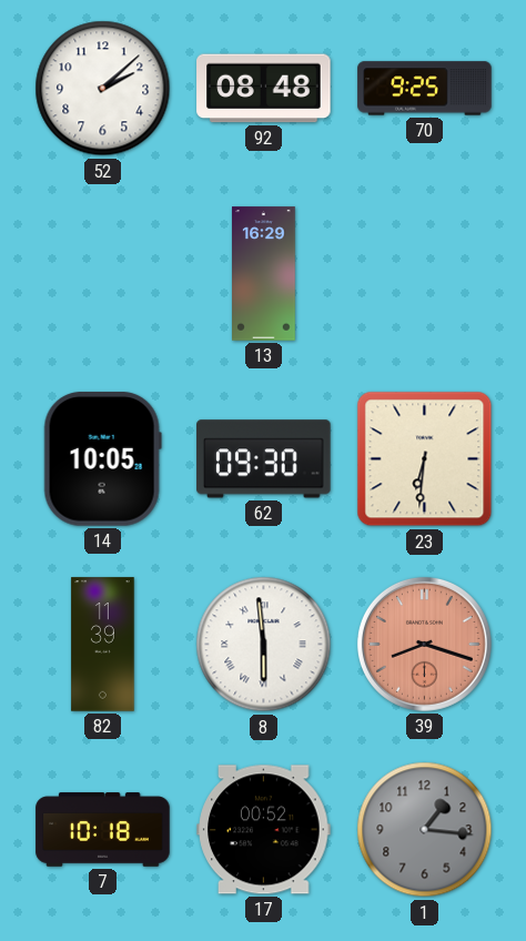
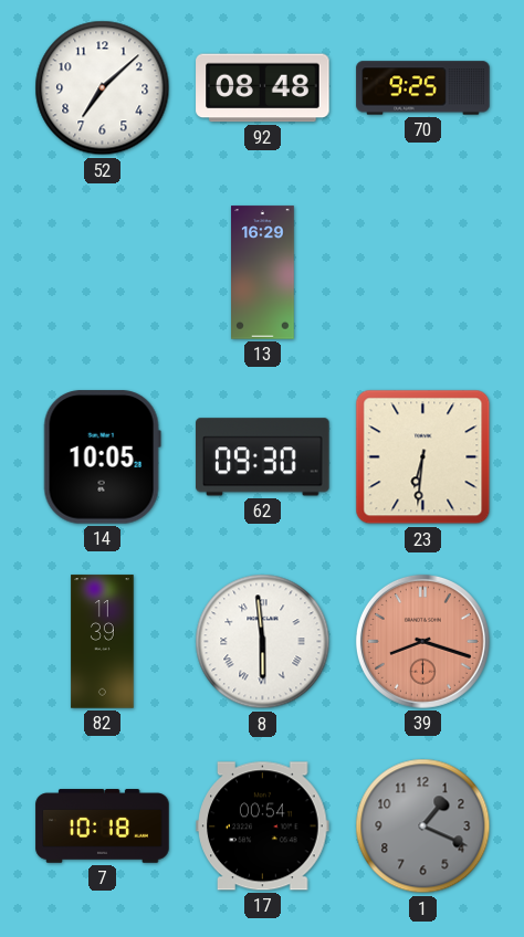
52: 2:08 -> 7:08
17: 00:52 -> 00:54
1: 1:16 -> 1:19
